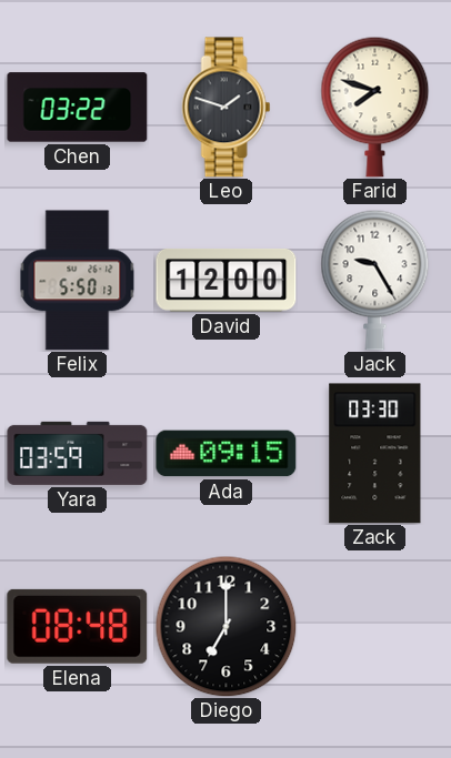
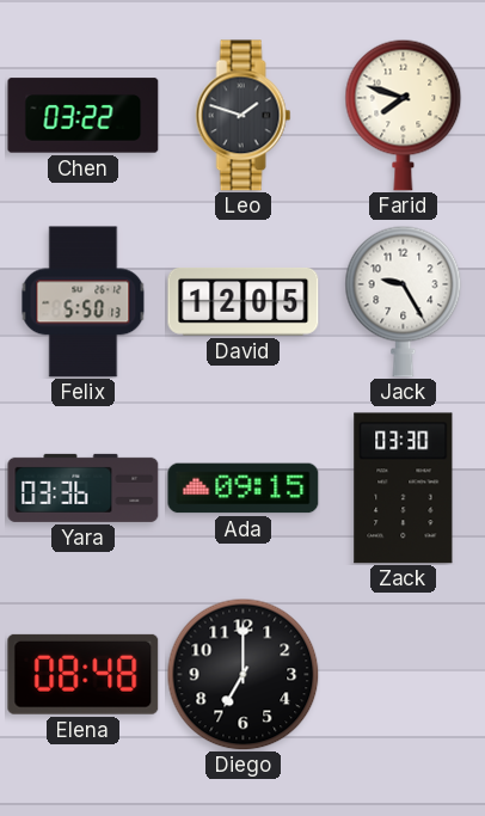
David: 12:00 -> 12:05
Yara: 03:59 -> 03:36
